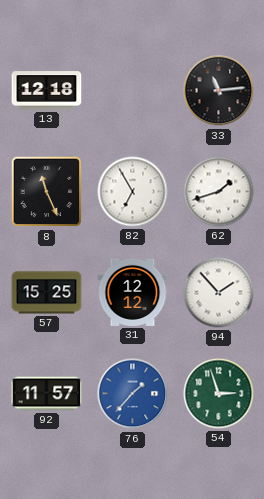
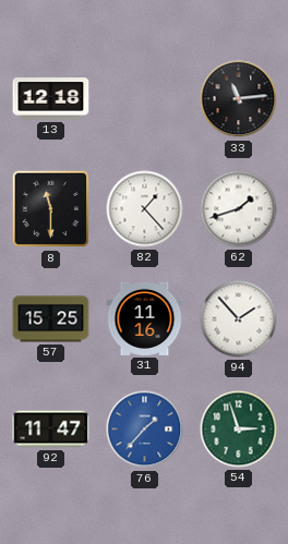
8: 11:26 -> 11:30
82: 6:55 -> 1:23
31: 12:12 -> 11:16
92: 11:57 -> 11:47
